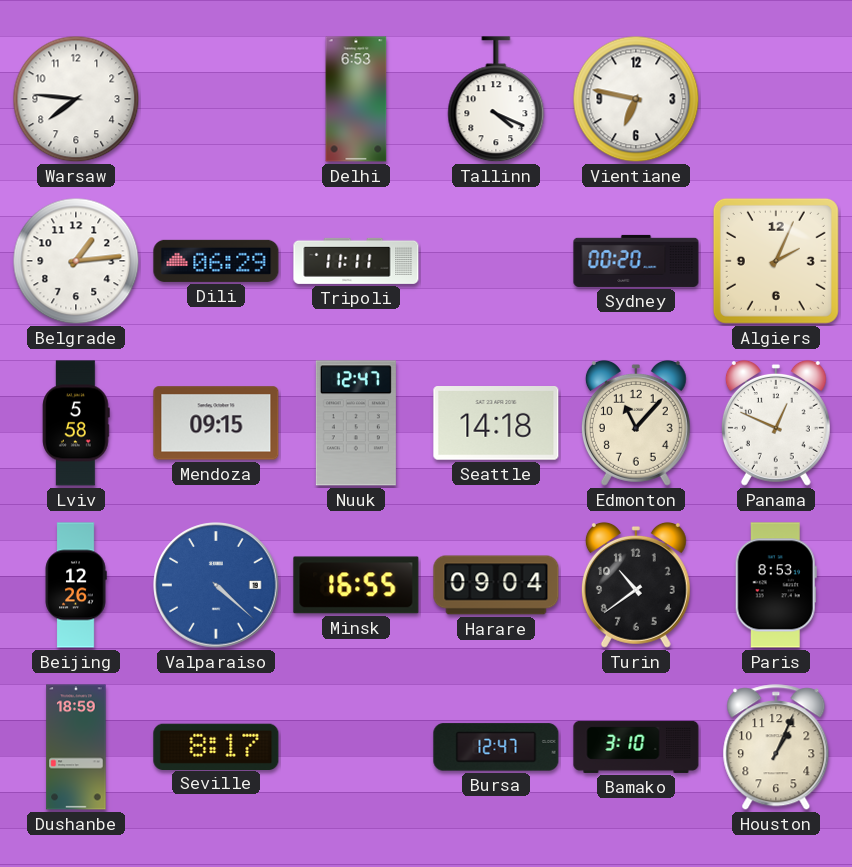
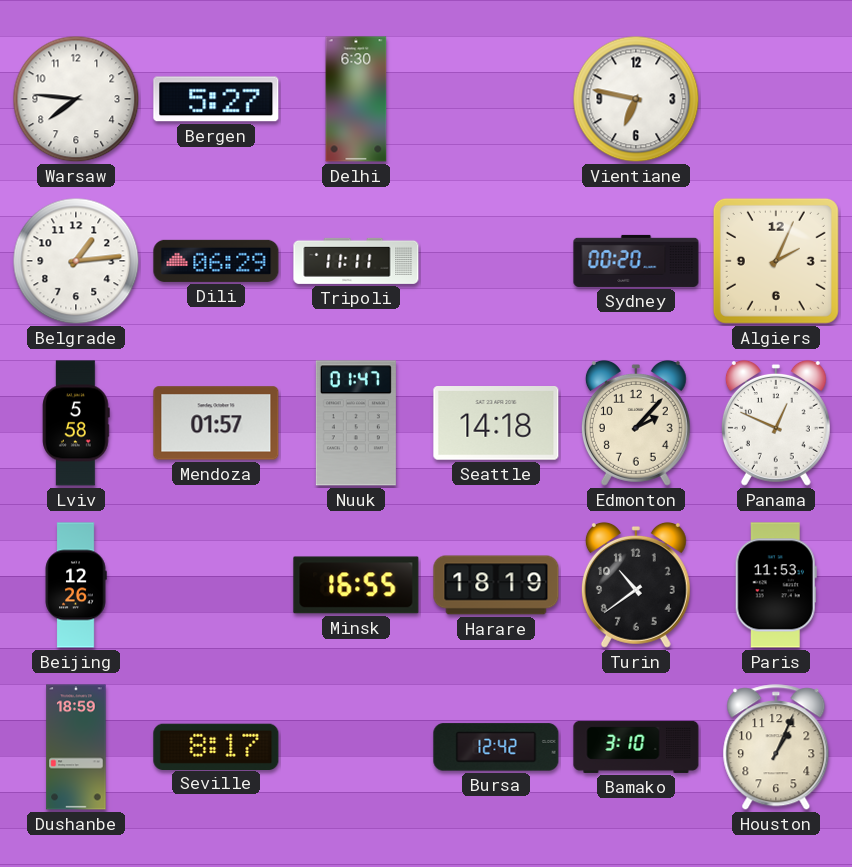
Bergen: none -> 5:27
Delhi: 6:53 -> 6:30
Tallinn: 4:19 -> none
Mendoza: 09:15 -> 01:57
Nuuk: 12:47 -> 01:47
Edmonton: 11:07 -> 2:07
Valparaiso: 4:22 -> none
Harare: 09:04 -> 18:19
Paris: 8:53 -> 11:53
Bursa: 12:47 -> 12:42
